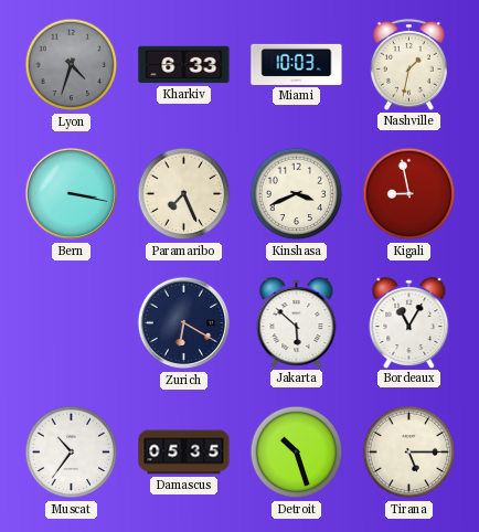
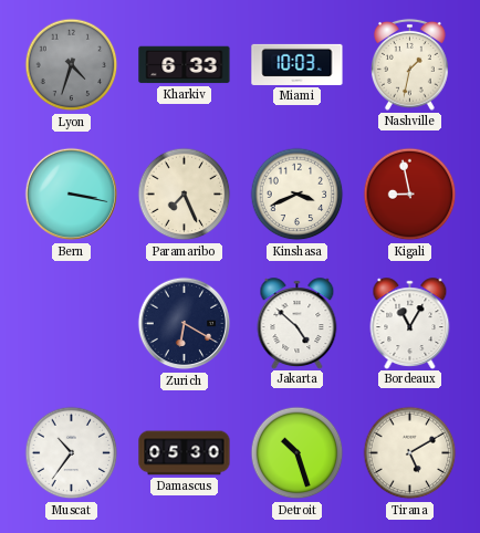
Jakarta: 5:52 -> 4:52
Damascus: 05:35 -> 05:30
Tirana: 5:15 -> 5:10
